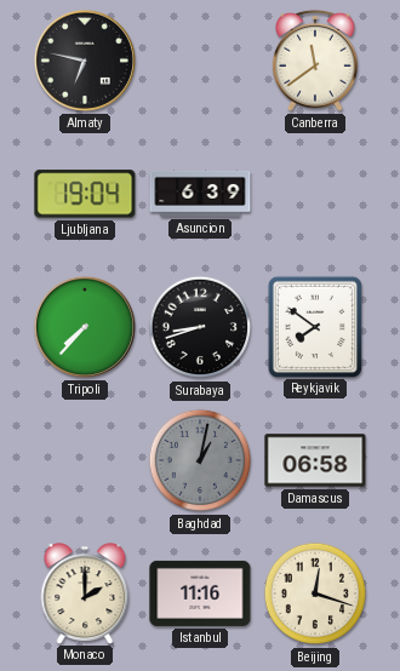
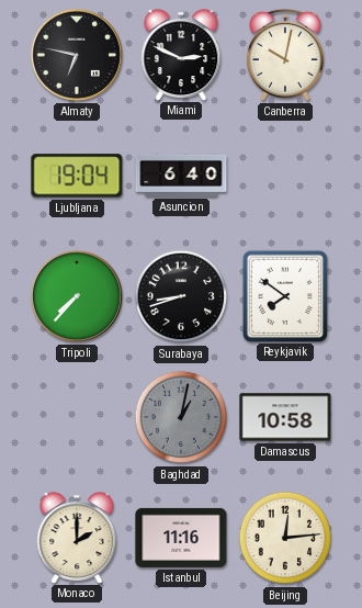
Miami: none -> 2:49
Canberra: 11:39 -> 10:02
Asuncion: 6:39 -> 6:40
Damascus: 06:58 -> 10:58
Beijing: 12:18 -> 12:14
